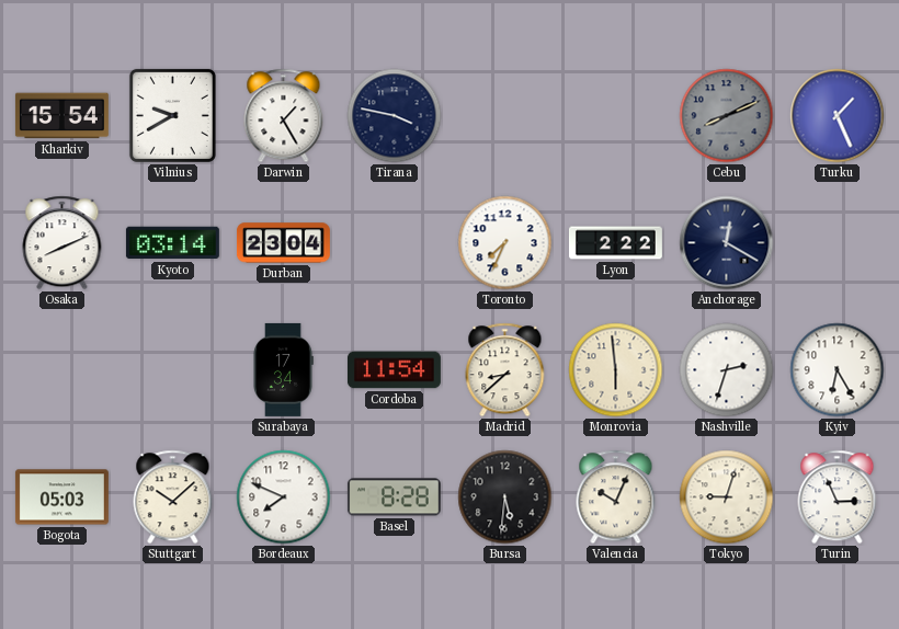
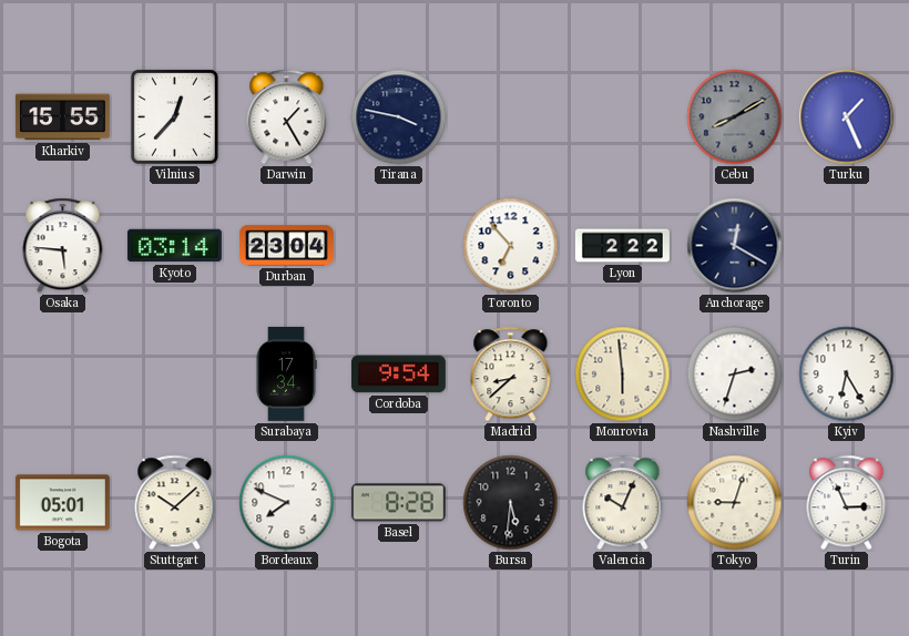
Kharkiv: 15:54 -> 15:55
Vilnius: 9:40 -> 12:37
Cebu: 8:11 -> 8:10
Osaka: 8:11 -> 5:46
Toronto: 7:34 -> 6:53
Cordoba: 11:54 -> 9:54
Bogota: 05:03 -> 05:01
